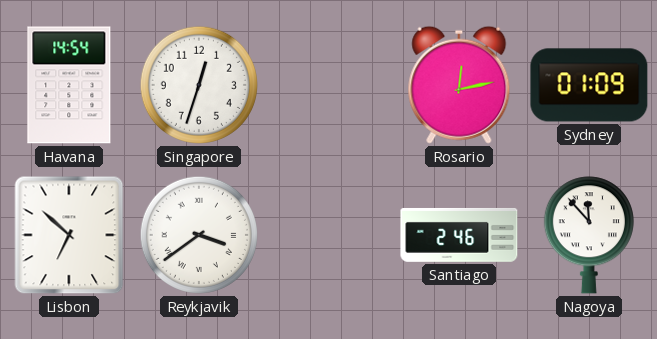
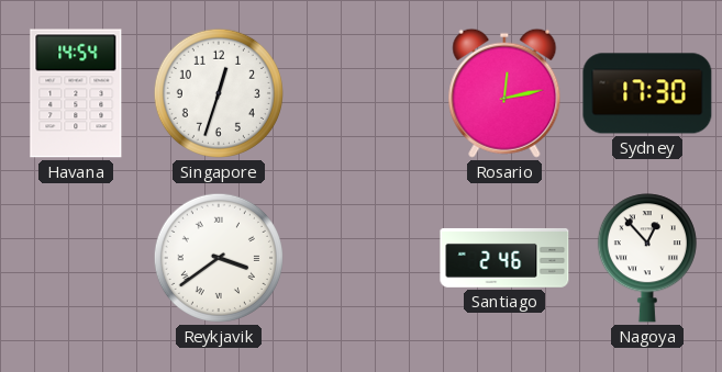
Sydney: 01:09 -> 17:30
Lisbon: 6:52 -> none
Nagoya: 11:53 -> 12:53
